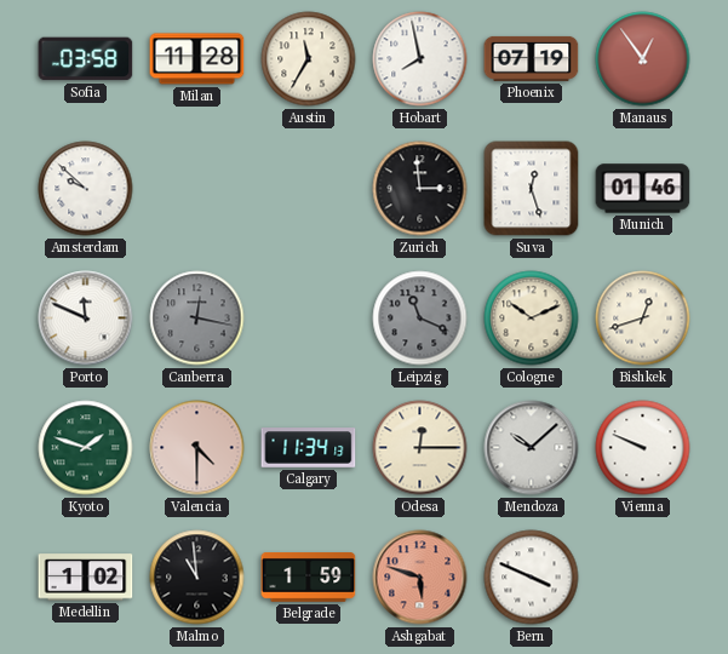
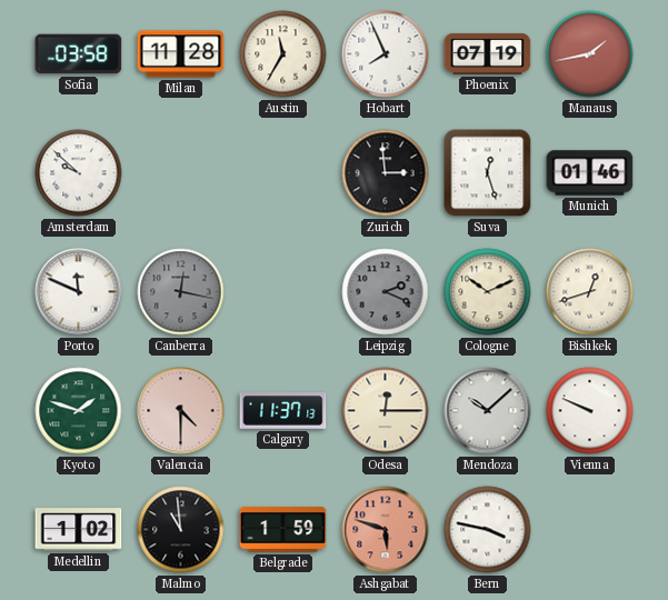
Hobart: 7:58 -> 7:56
Manaus: 12:54 -> 1:43
Leipzig: 11:19 -> 2:19
Calgary: 11:34 -> 11:37
Bern: 3:49 -> 3:47
